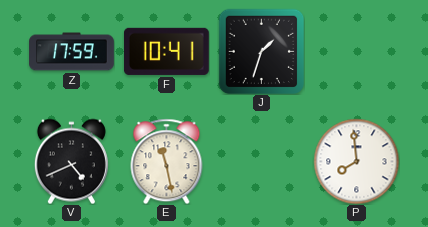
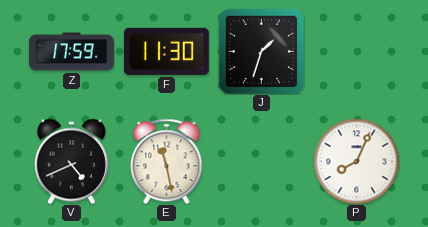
F: 10:41 -> 11:30
P: 7:59 -> 8:04
